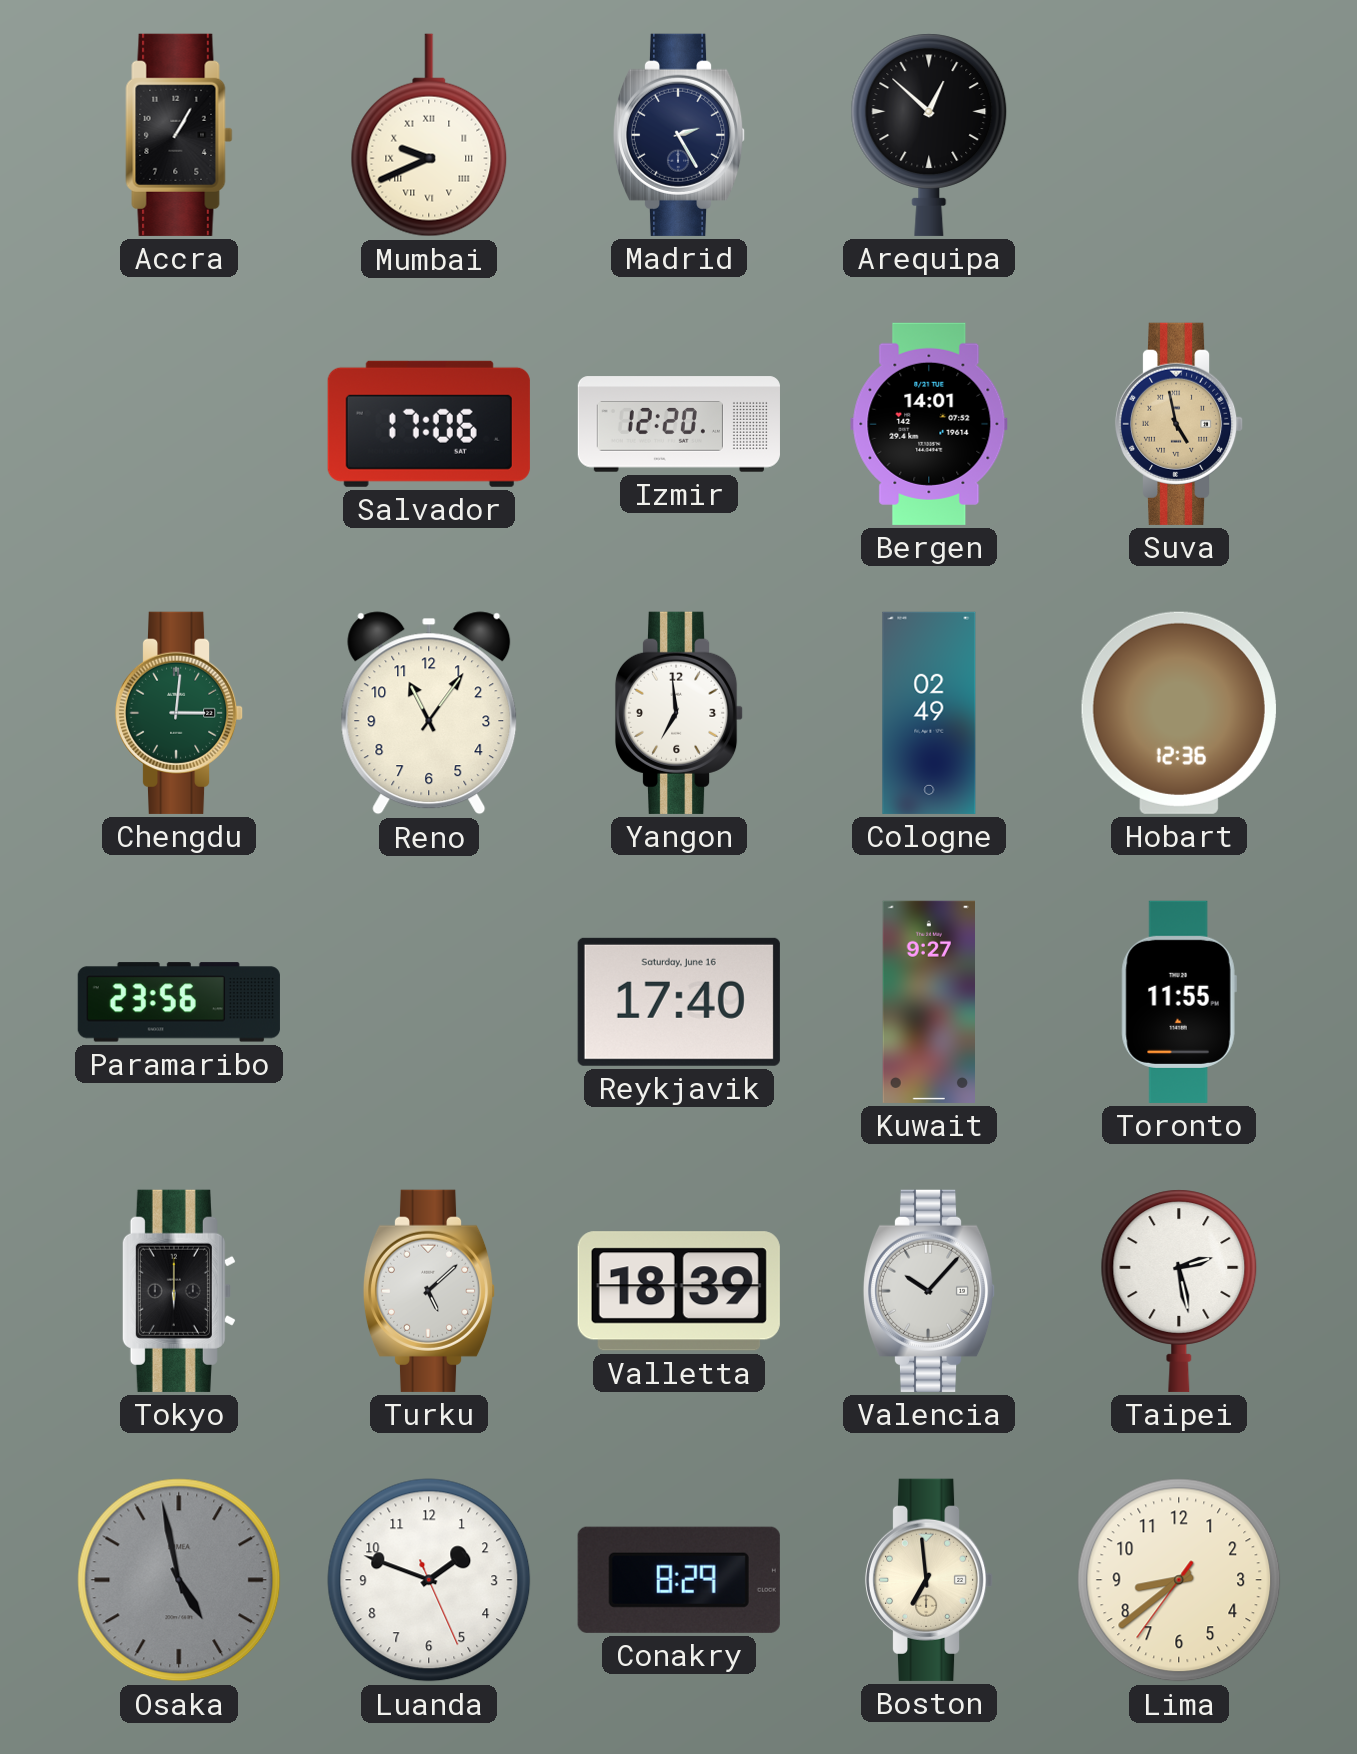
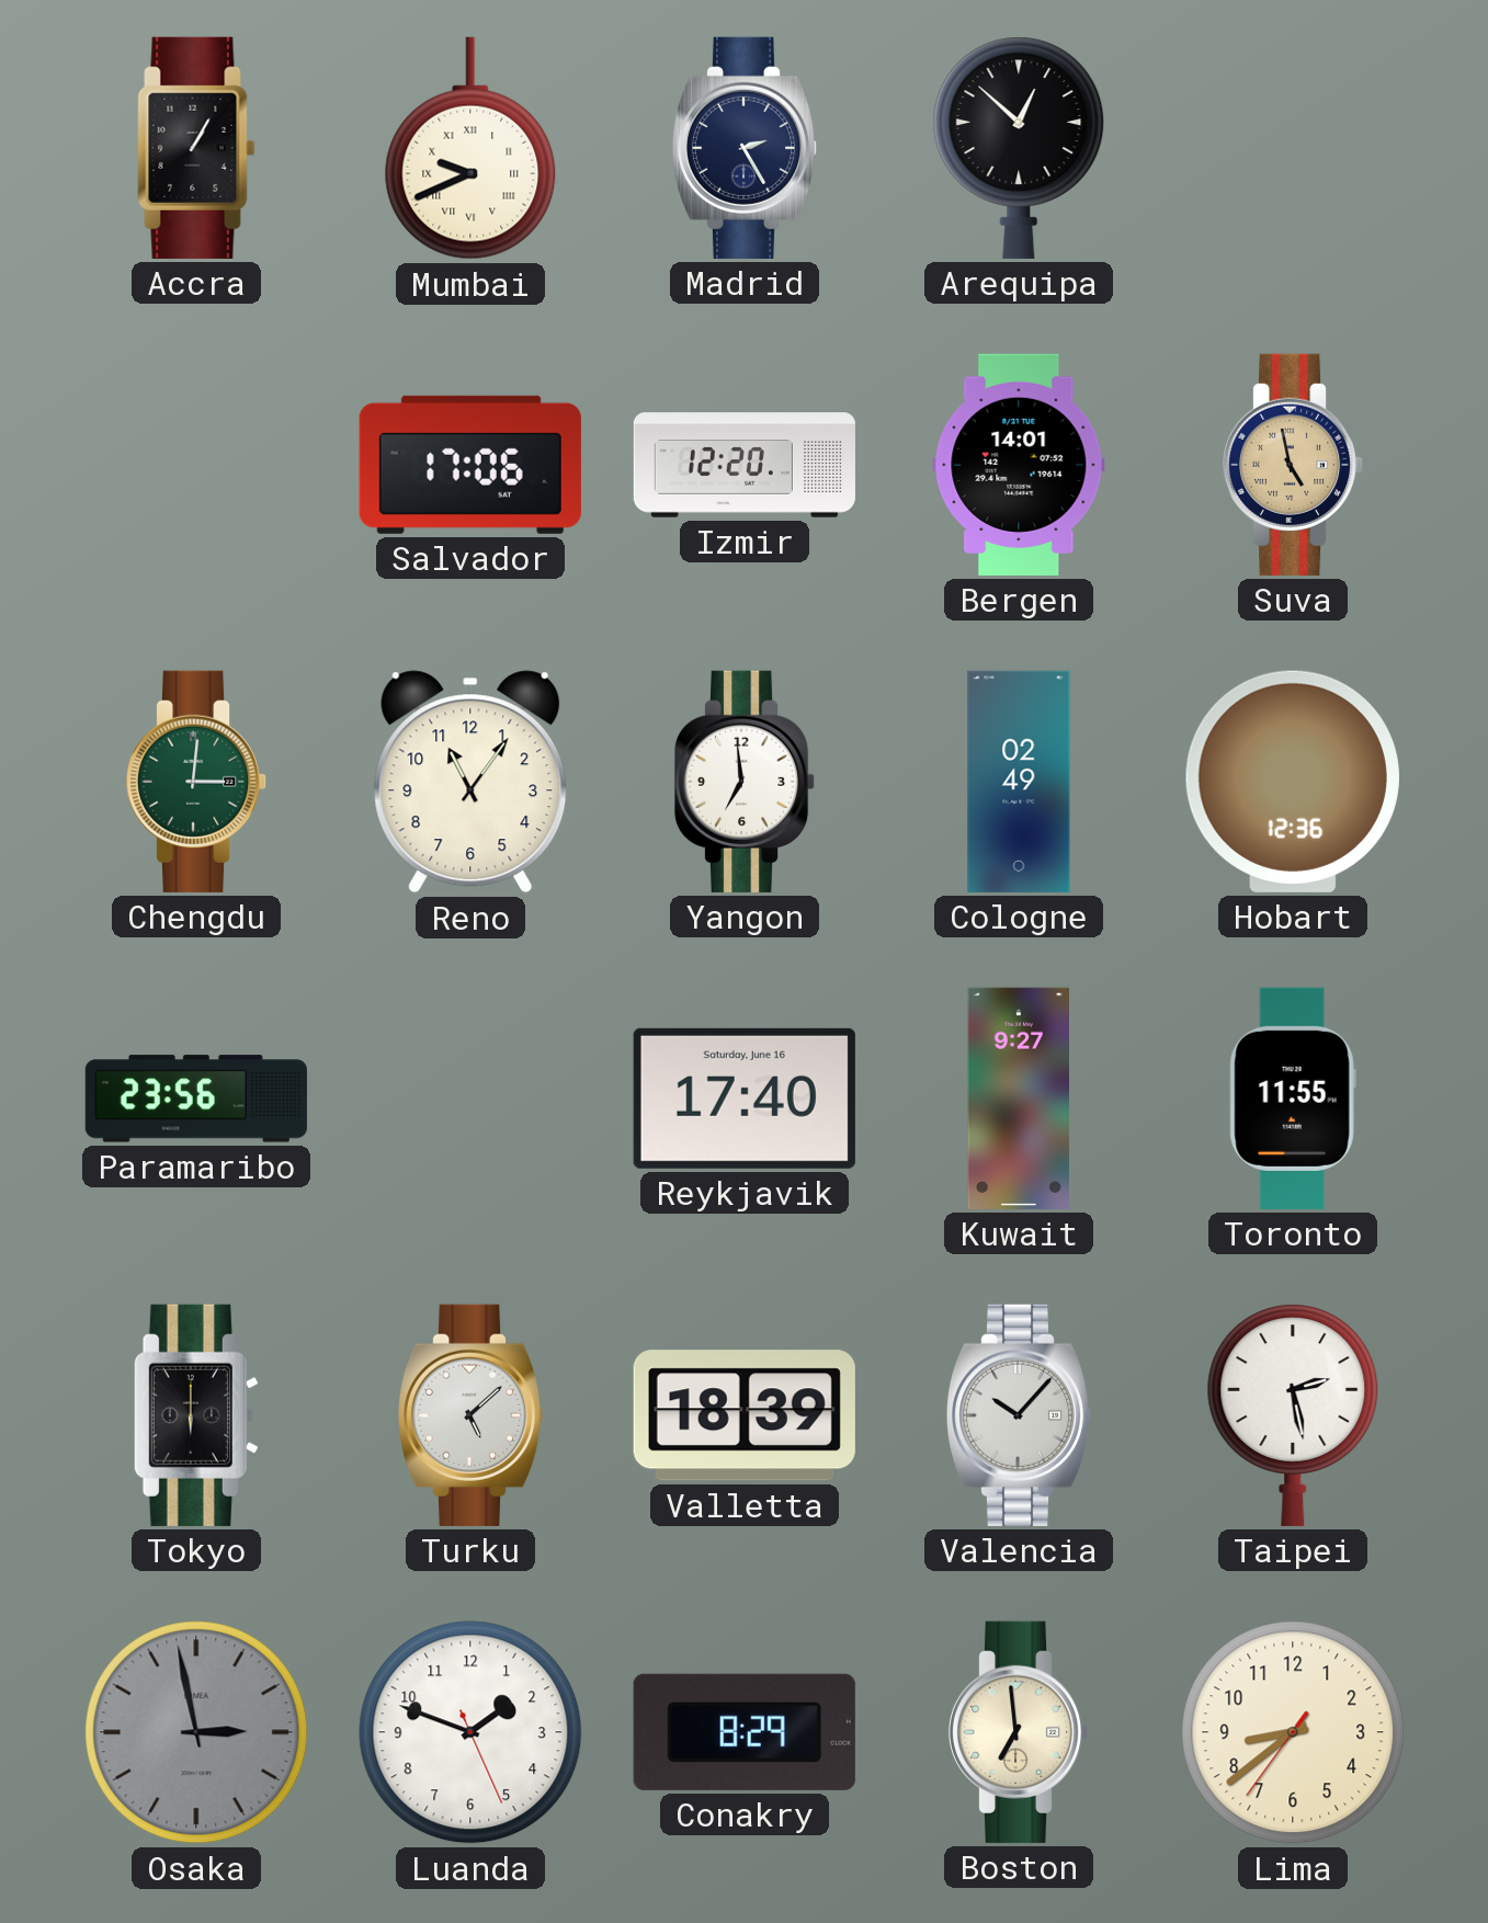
Osaka: 4:58 -> 2:58
